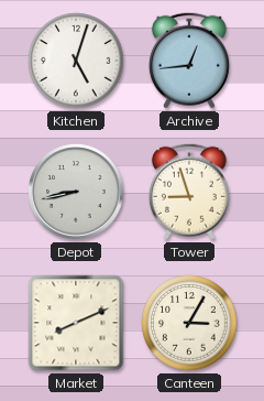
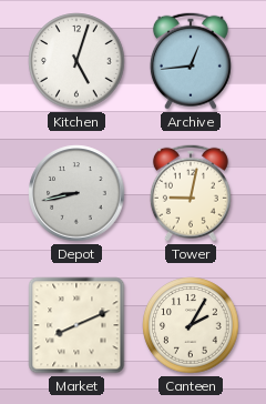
Tower: 8:57 -> 9:02
Canteen: 3:05 -> 2:05
